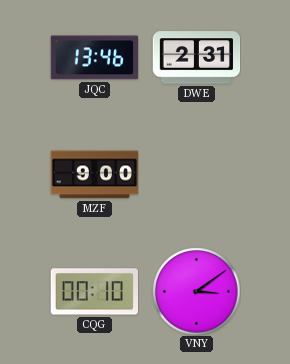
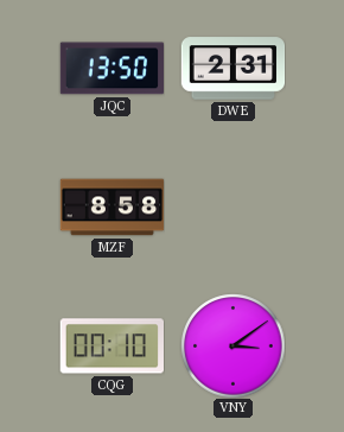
JQC: 13:46 -> 13:50
MZF: 9:00 -> 8:58
